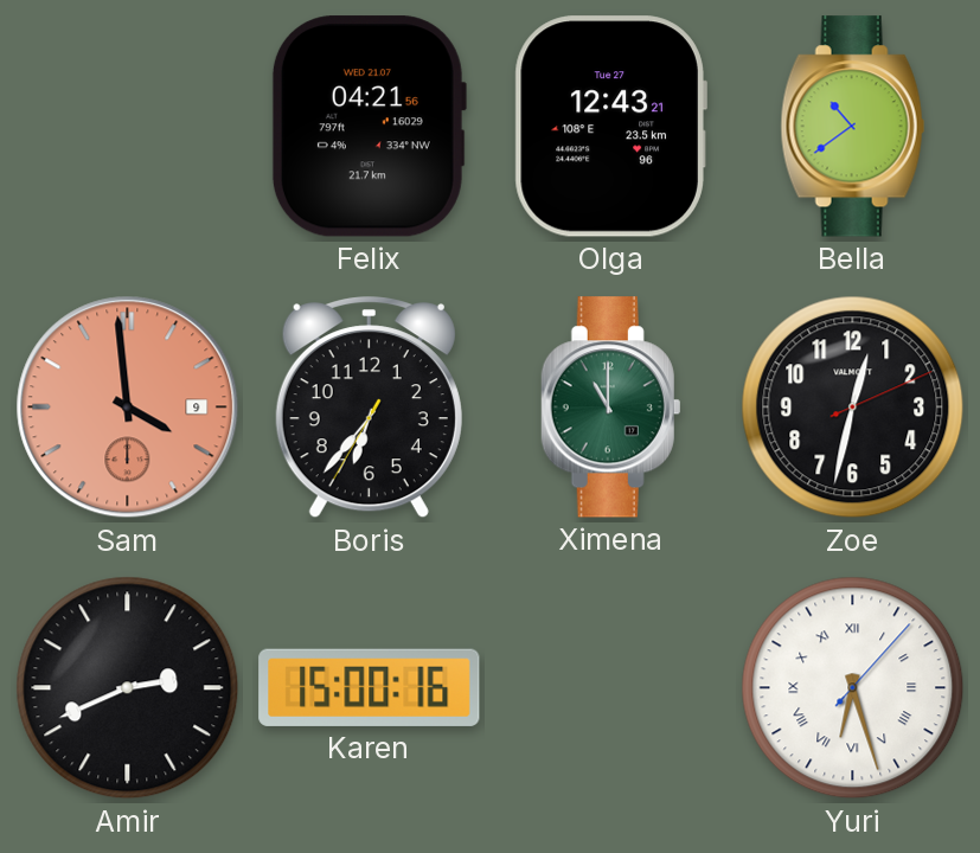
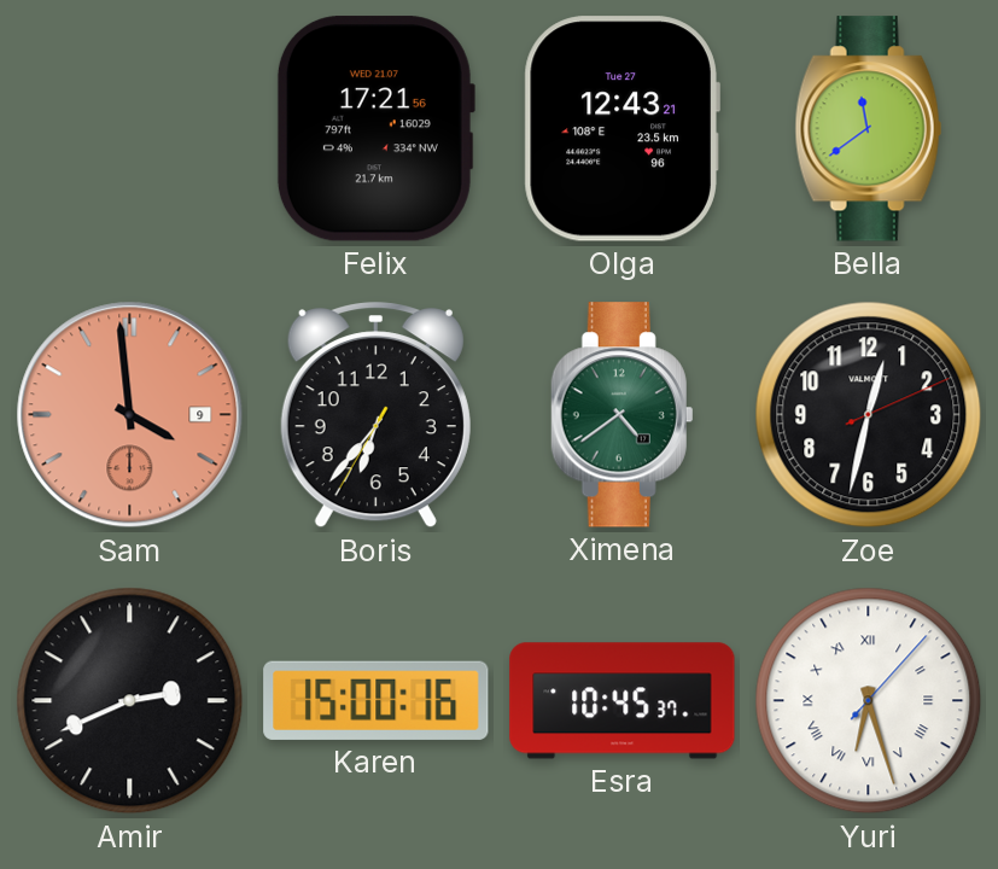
Felix: 04:21 -> 17:21
Bella: 10:39 -> 11:39
Ximena: 11:00 -> 4:39
Esra: none -> 10:45
